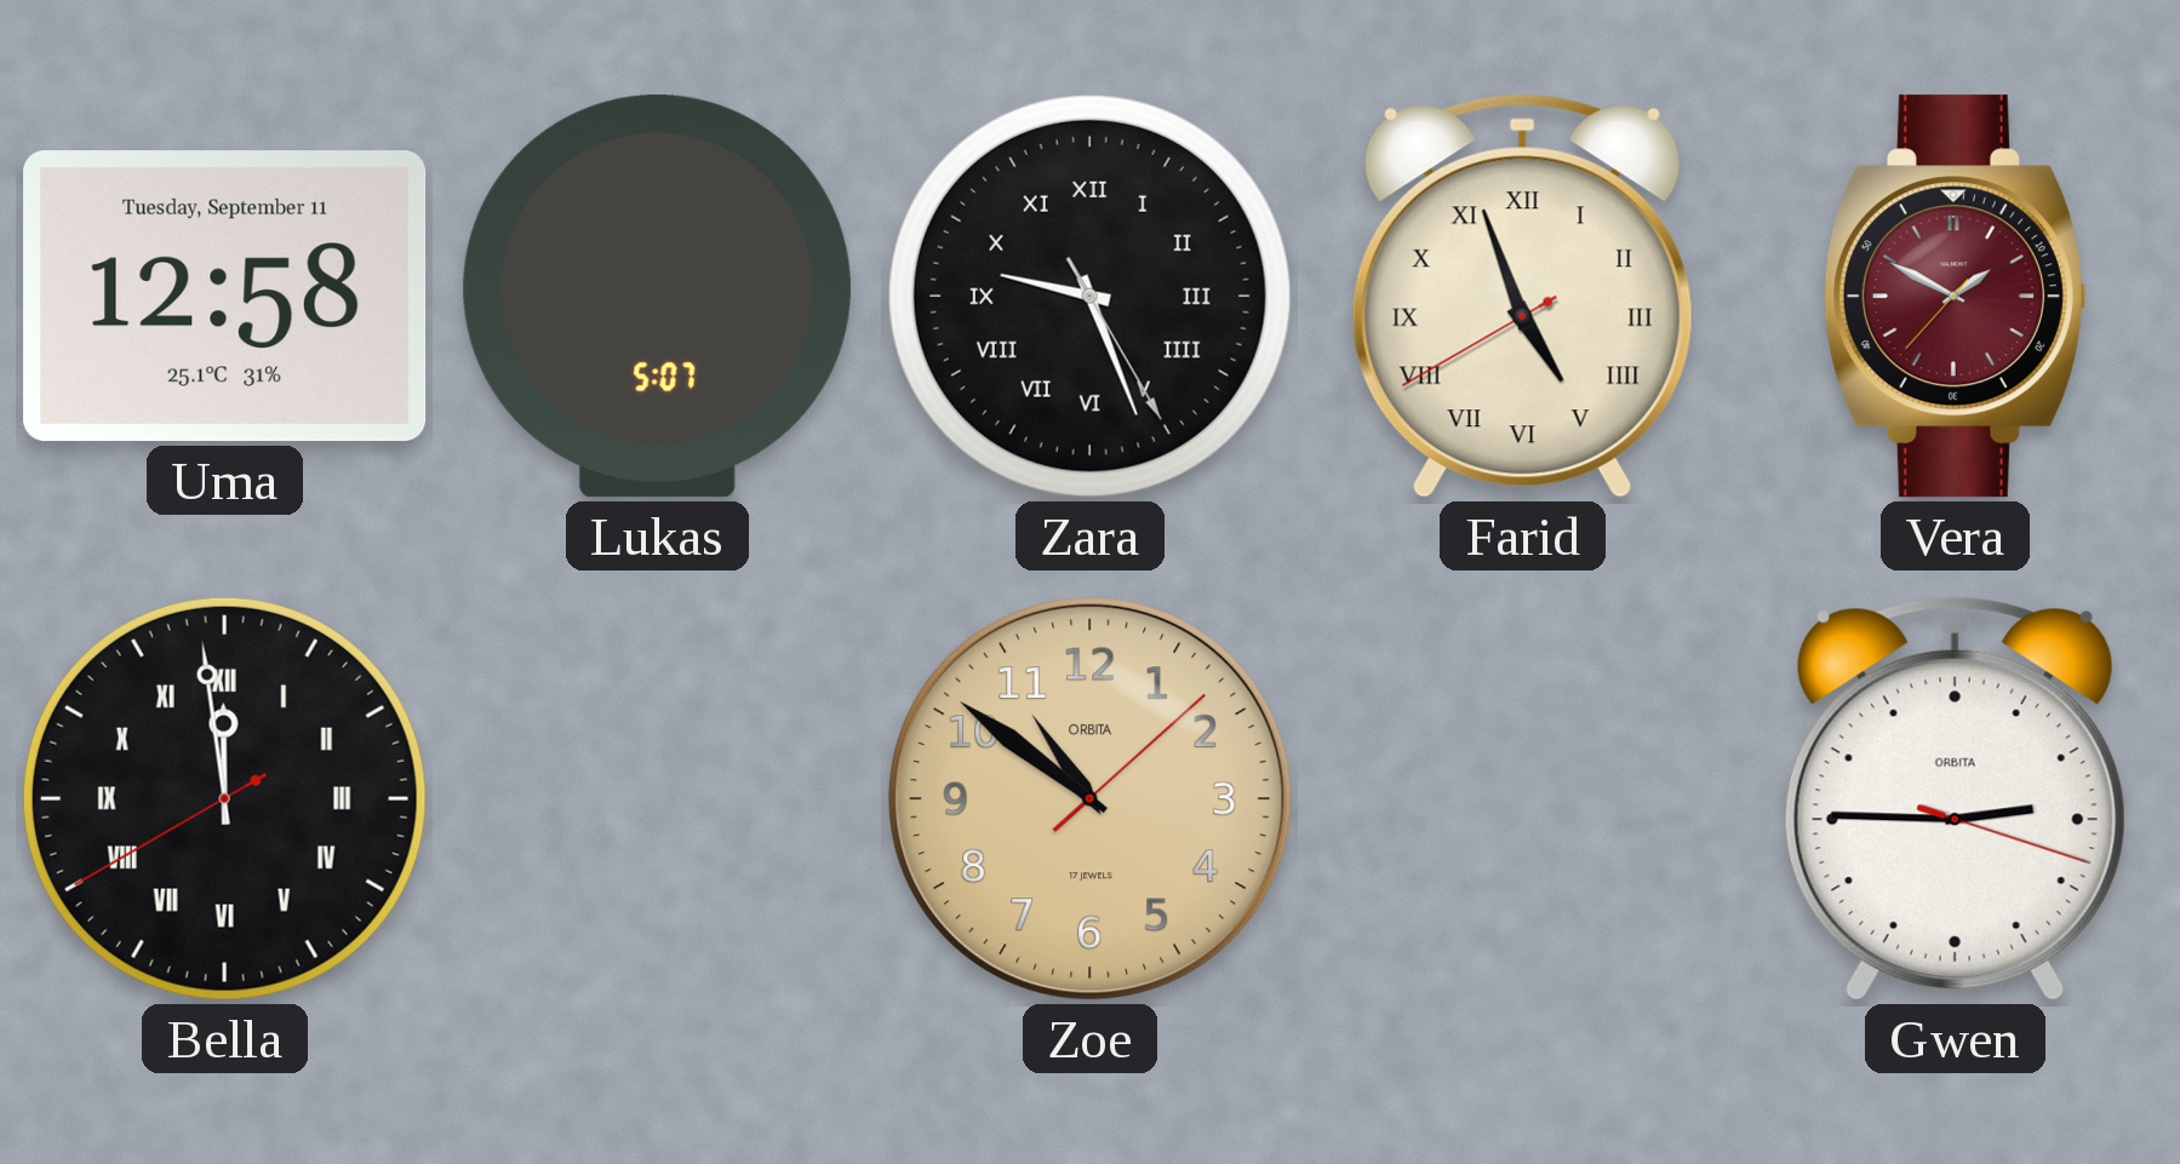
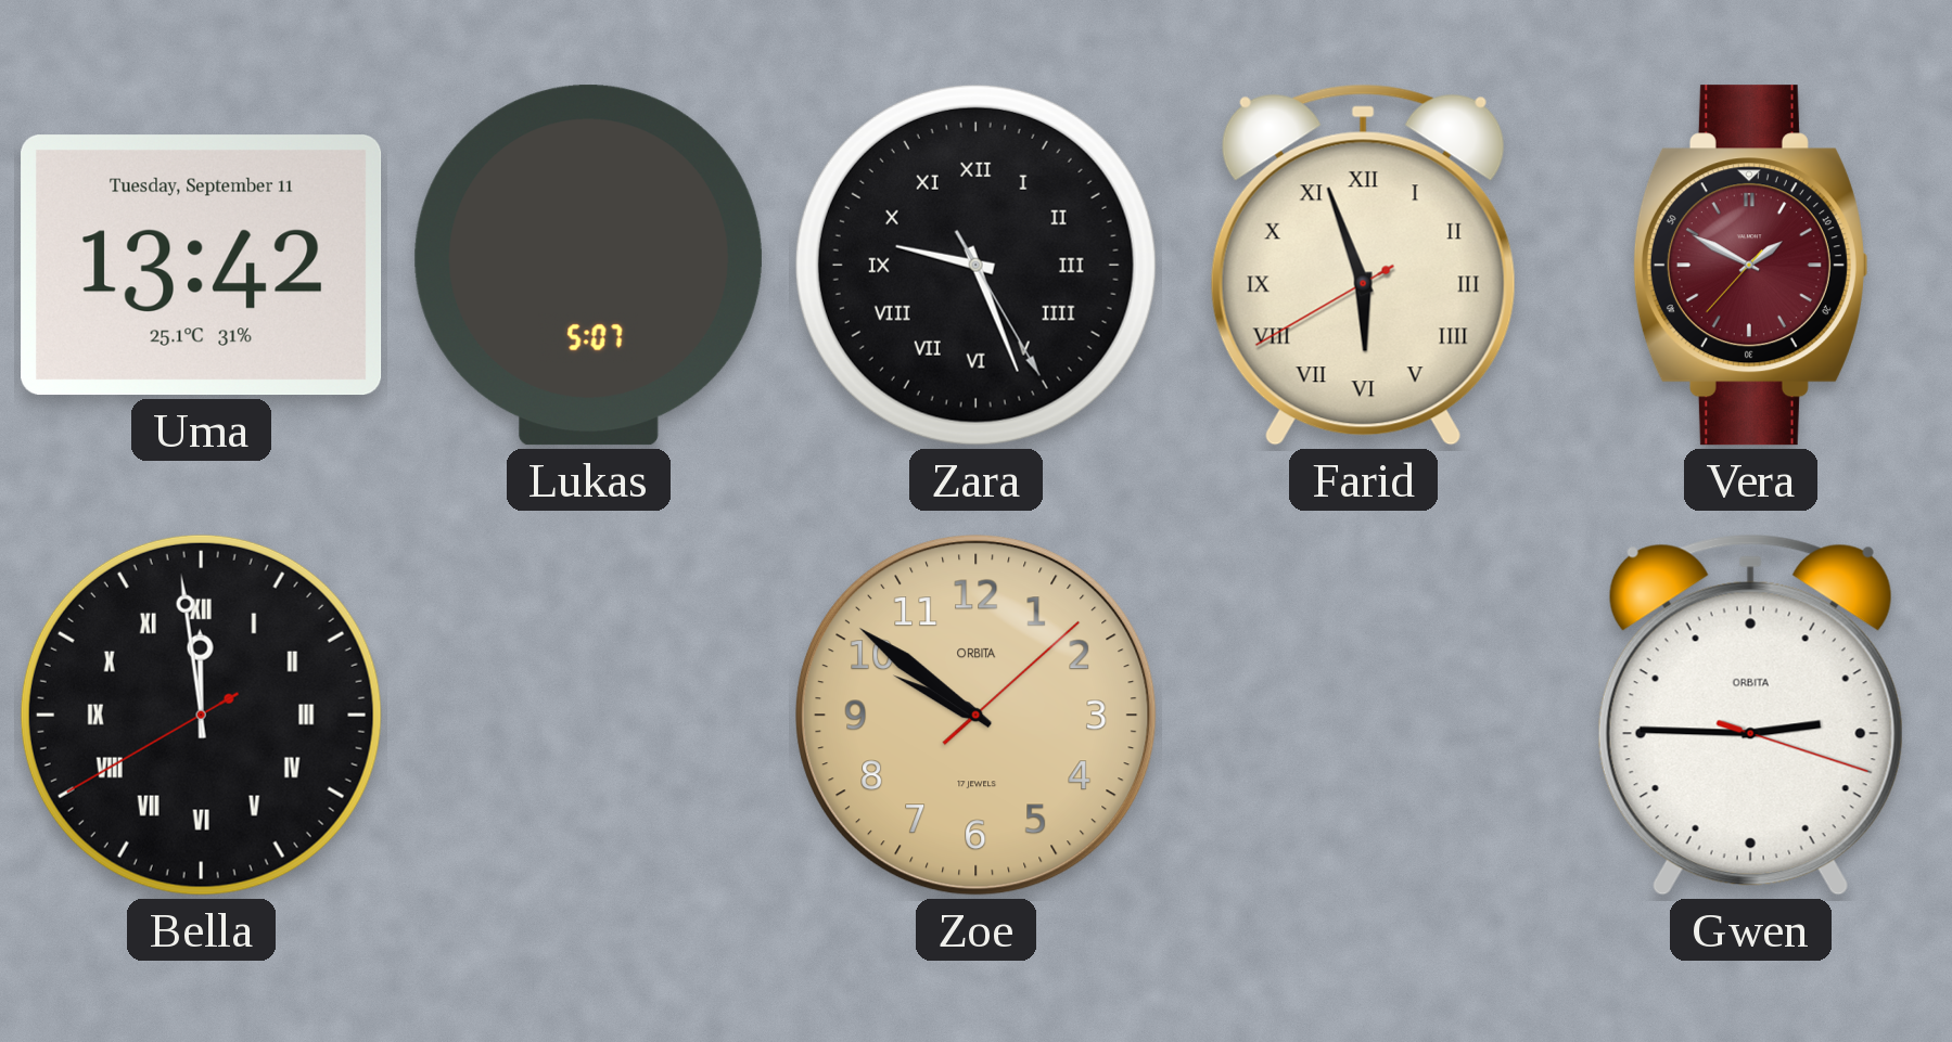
Uma: 12:58 -> 13:42
Farid: 4:56 -> 5:56
Zoe: 10:51 -> 9:51
